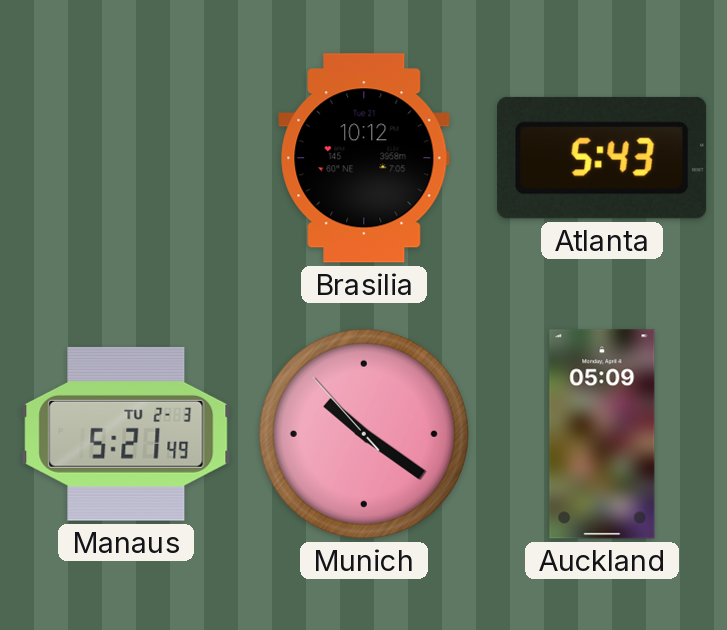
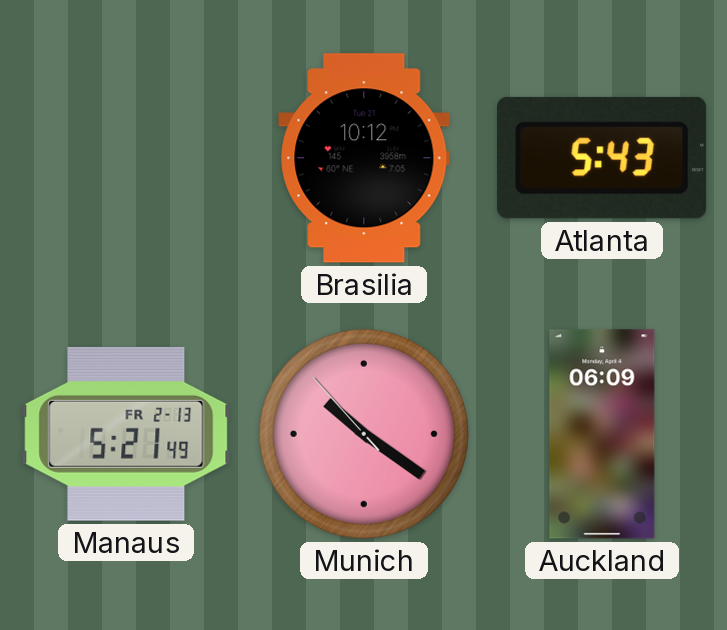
Manaus date: TU 2-3 -> FR 2-13
Auckland: 05:09 -> 06:09
